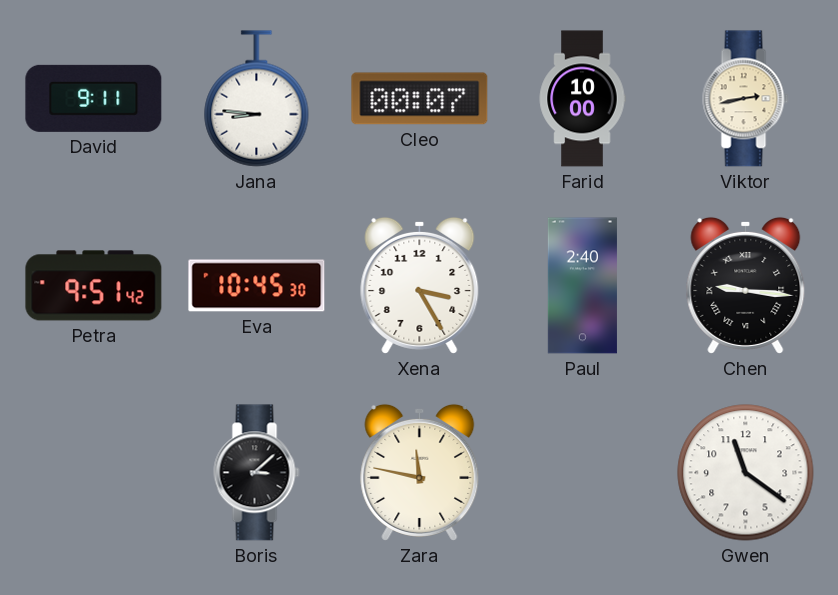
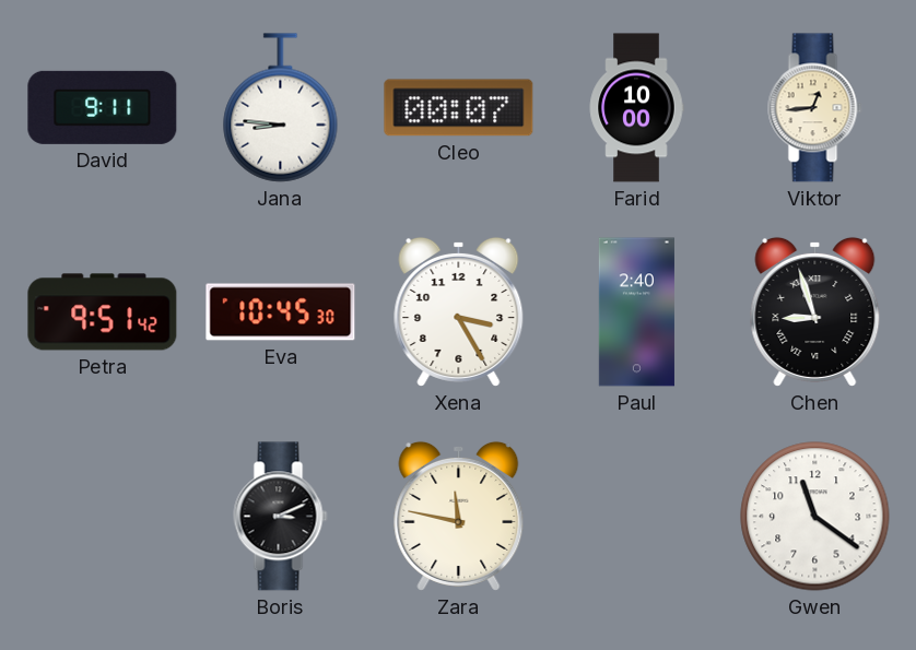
Viktor: 2:43 -> 12:44
Chen: 9:16 -> 8:57
Boris: 3:08 -> 3:11
